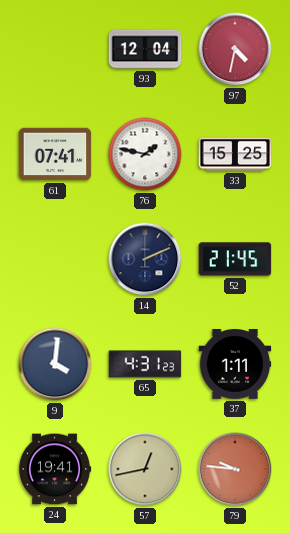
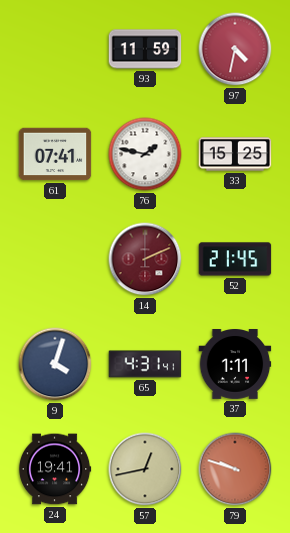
93: 12:04 -> 11:59
14 dial: navy -> burgundy
9: 4:01 -> 4:03
65: 4:31:23 -> 4:31:41
79: 9:46 -> 9:48
